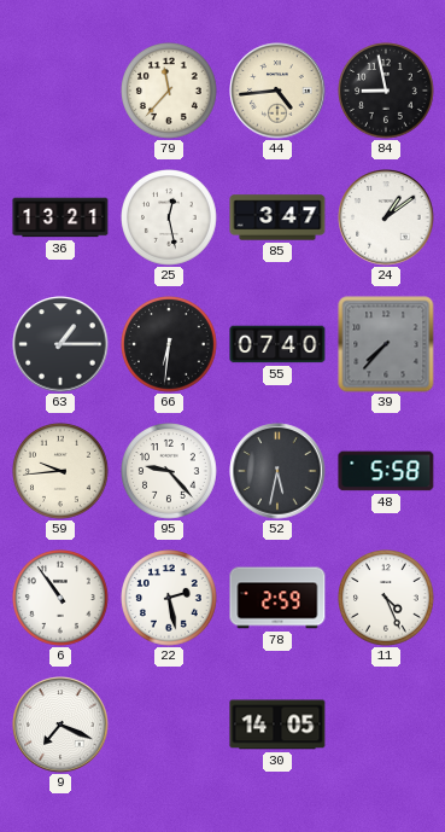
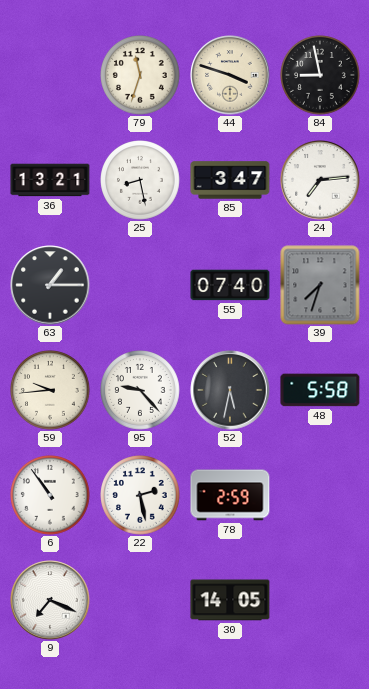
79: 11:37 -> 11:33
44: 4:44 -> 3:48
25: 12:28 -> 8:28
24: 1:09 -> 7:14
66: 6:31 -> none
39: 7:37 -> 7:33
11: 4:26 -> none
